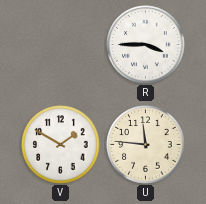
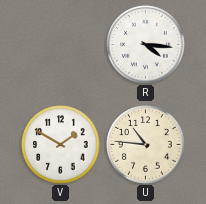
R: 3:45 -> 4:16
U: 11:46 -> 10:46
